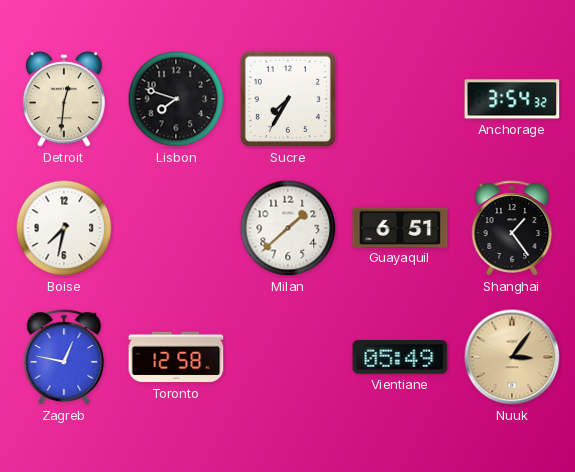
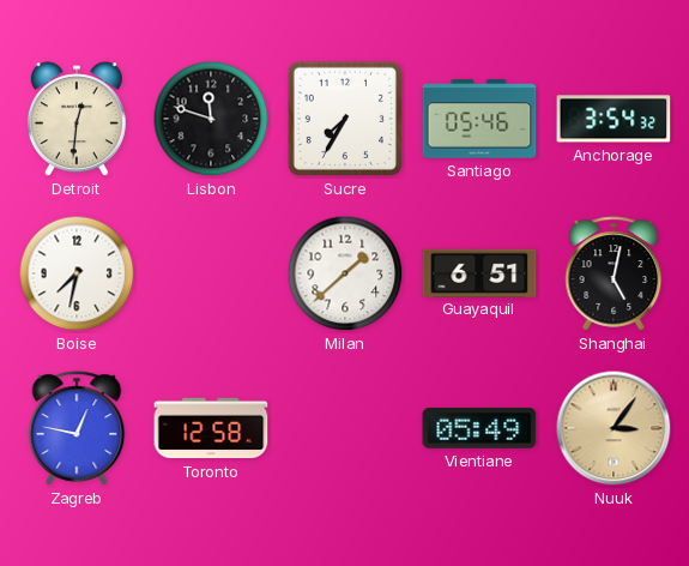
Lisbon: 7:48 -> 11:48
Santiago: none -> 05:46
Shanghai: 1:24 -> 5:02
